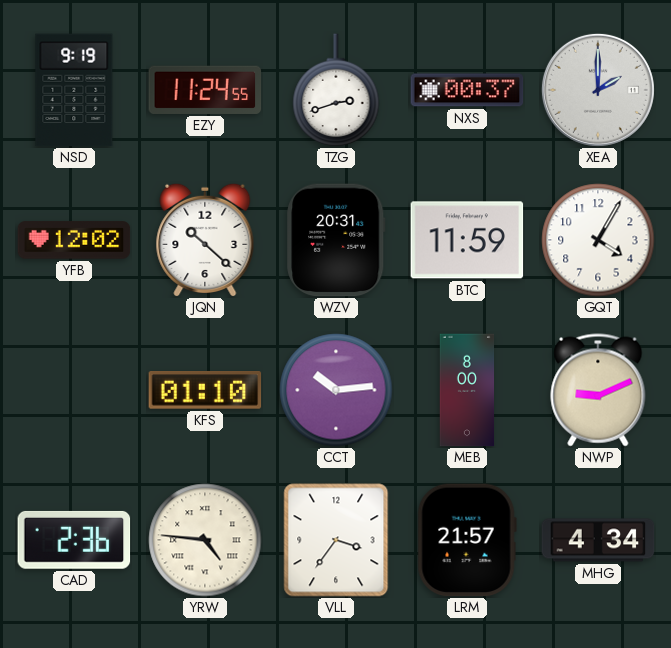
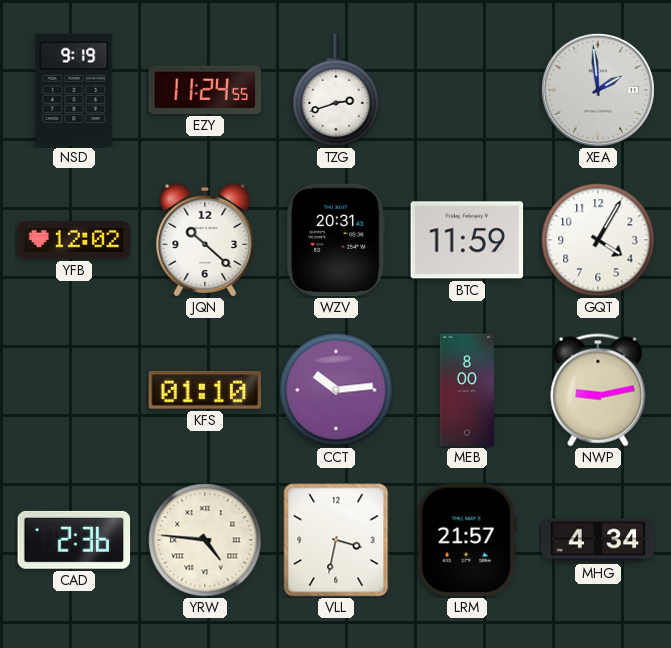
NXS: 00:37 -> none
XEA: 2:00 -> 1:59
NWP: 9:11 -> 9:13
VLL: 3:36 -> 3:32
